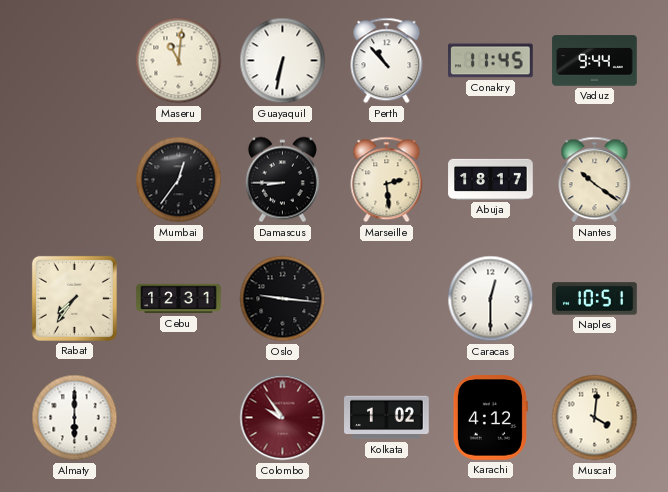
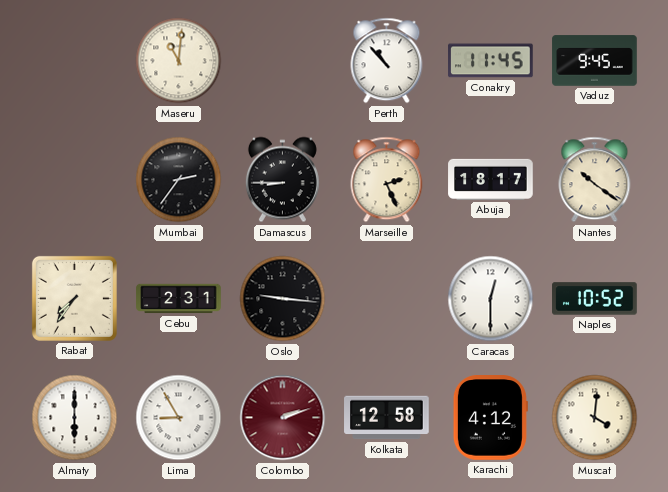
Guayaquil: 6:32 -> none
Vaduz: 9:44 -> 9:45
Mumbai: 12:36 -> 2:36
Marseille: 2:29 -> 2:26
Cebu: 12:31 -> 2:31
Naples: 10:51 -> 10:52
Lima: none -> 8:55
Colombo: 9:54 -> 2:12
Kolkata: 1:02 -> 12:58
